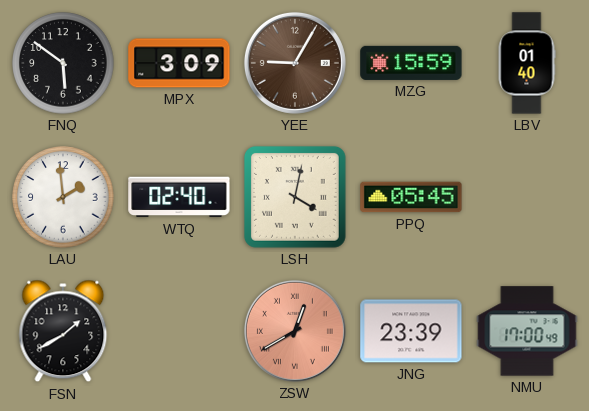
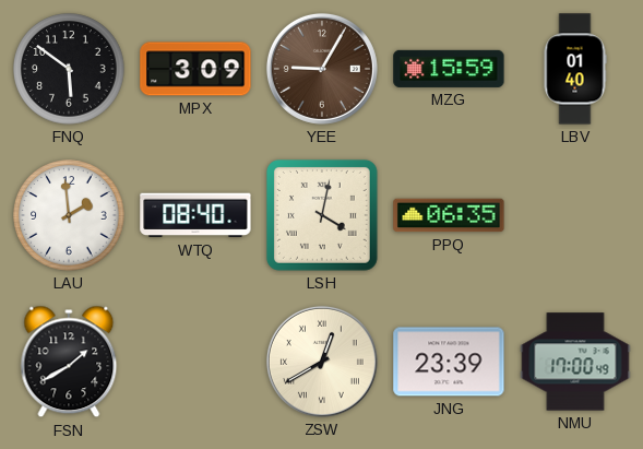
WTQ: 02:40 -> 08:40
PPQ: 05:45 -> 06:35
ZSW dial: salmon -> cream
